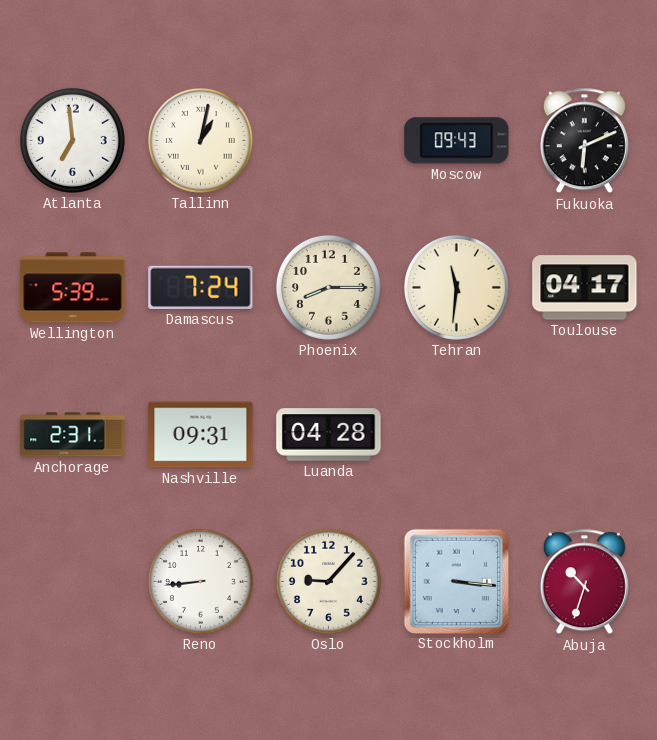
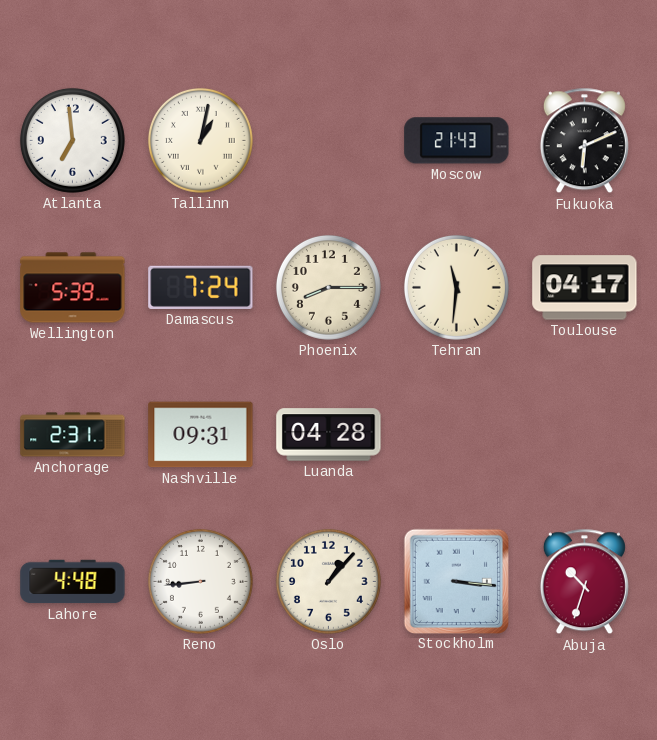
Moscow: 09:43 -> 21:43
Lahore: none -> 4:48
Oslo: 9:07 -> 1:07
